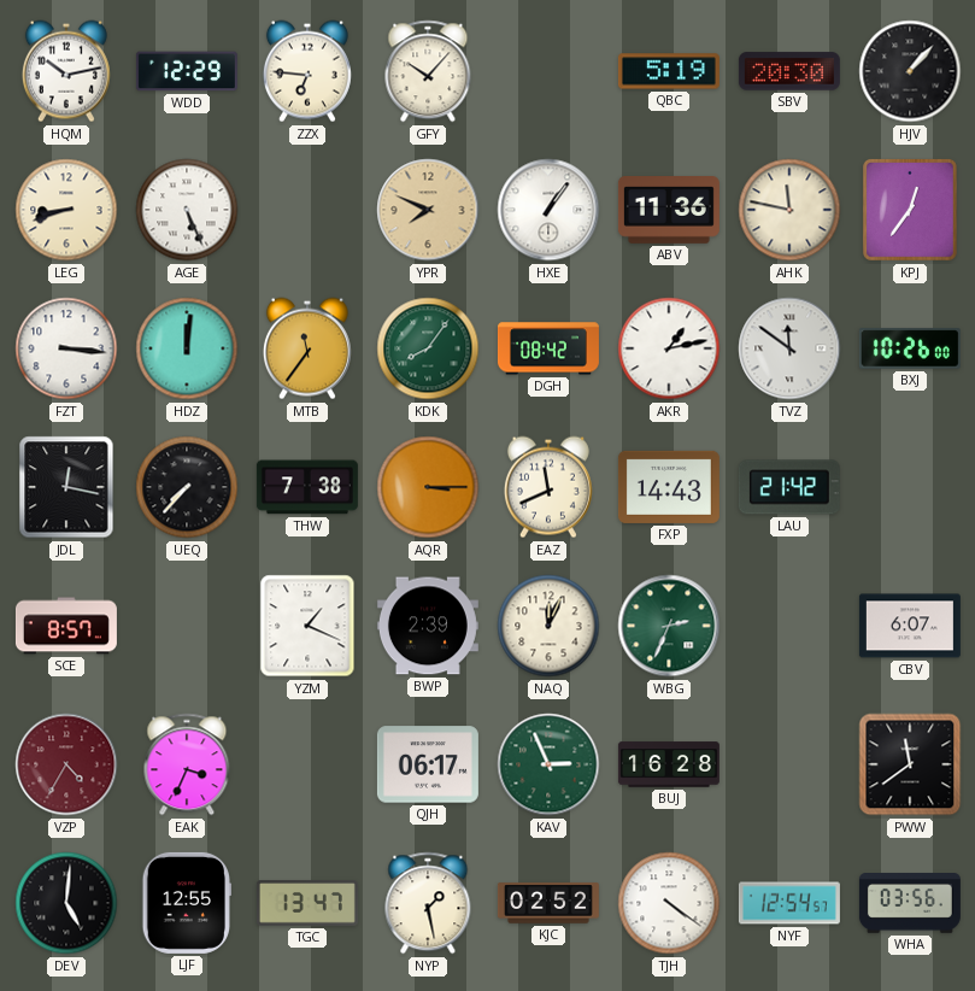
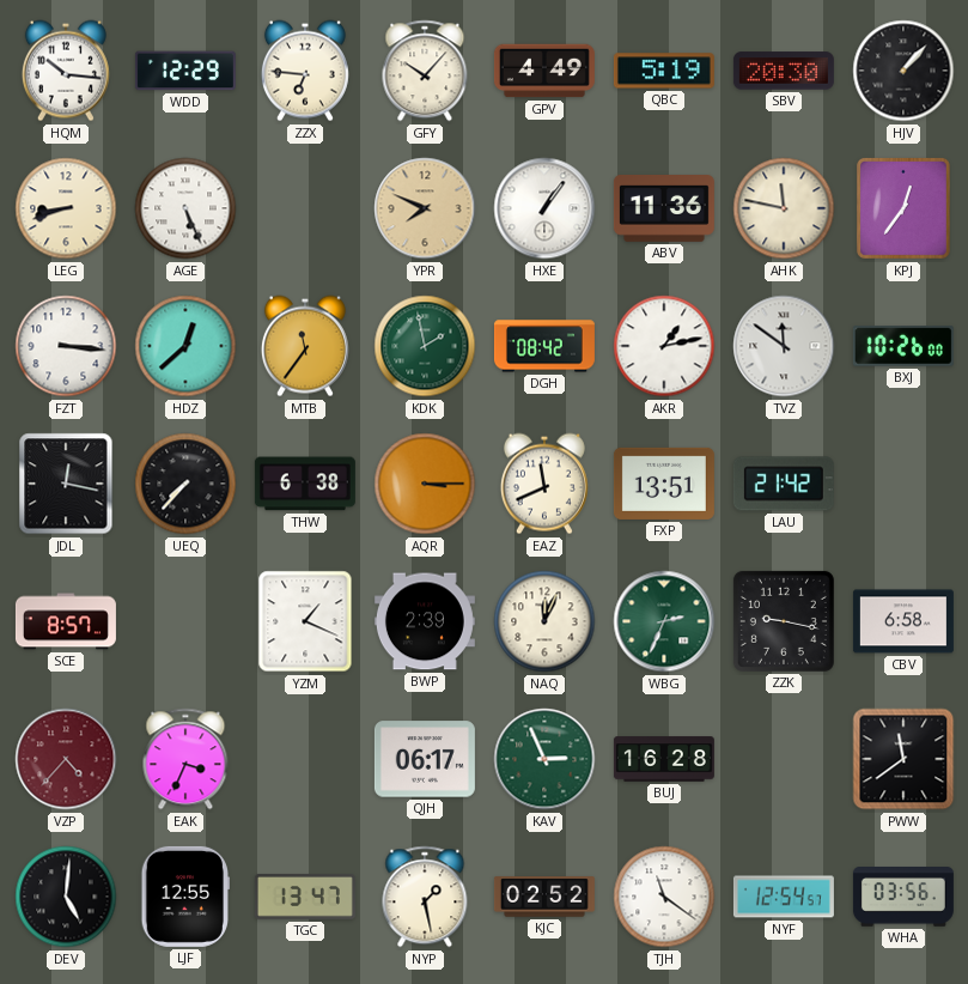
HQM: 10:13 -> 10:16
GPV: none -> 4:49
HDZ: 12:01 -> 12:38
KDK: 8:06 -> 1:58
THW: 7:38 -> 6:38
FXP: 14:43 -> 13:51
ZZK: none -> 9:17
CBV: 6:07 -> 6:58
VZP: 4:35 -> 4:37
TJH: 4:21 -> 11:21
